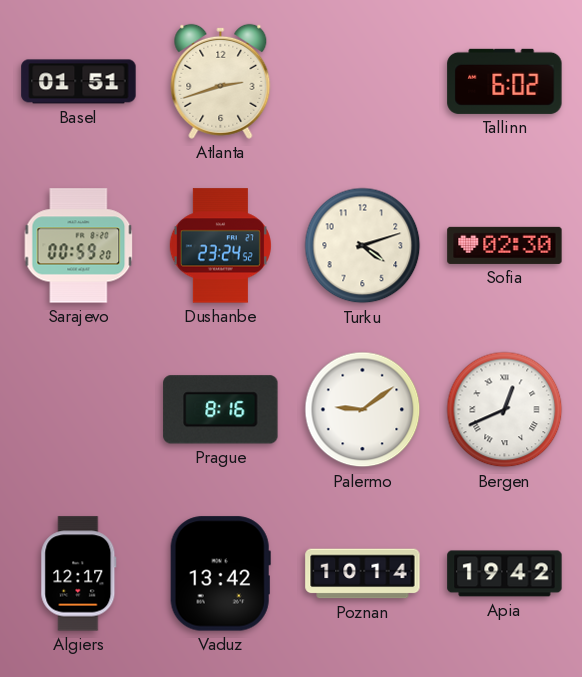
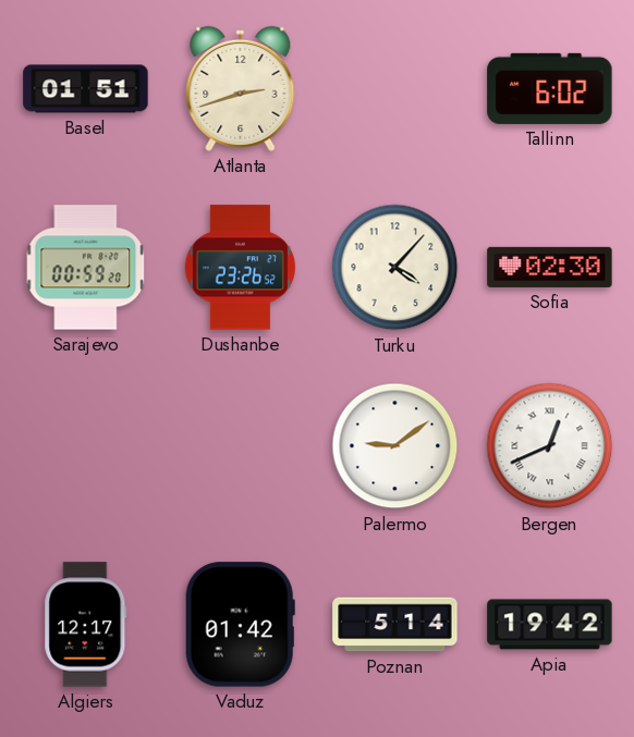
Dushanbe: 23:24 -> 23:26
Turku: 4:12 -> 4:07
Prague: 8:16 -> none
Vaduz: 13:42 -> 01:42
Poznan: 10:14 -> 5:14
